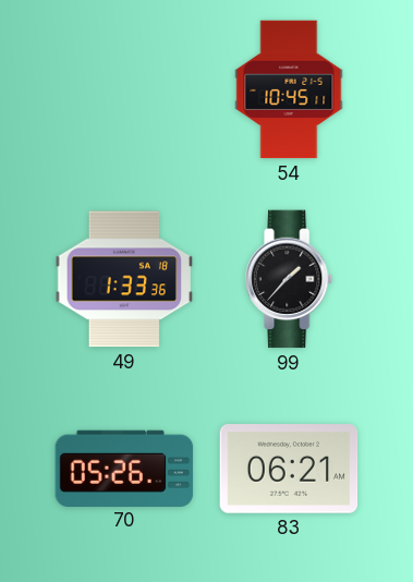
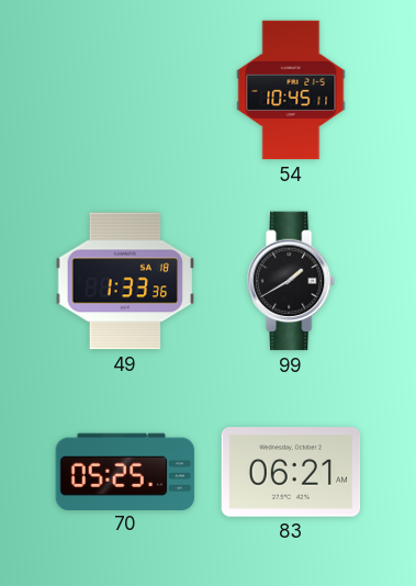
99: 1:37 -> 1:40
70: 05:26 -> 05:25
